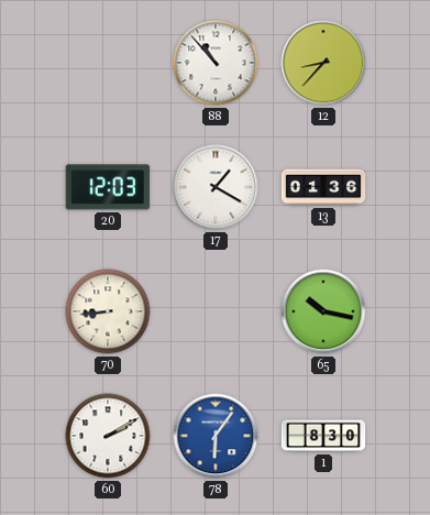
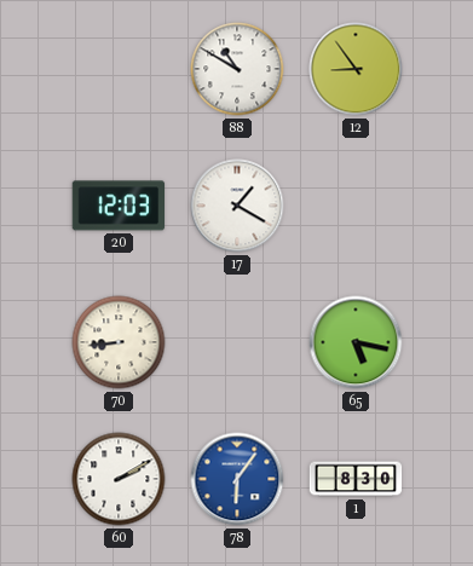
88: 10:53 -> 10:50
12: 8:37 -> 8:54
13: 01:36 -> none
65: 10:17 -> 5:17
